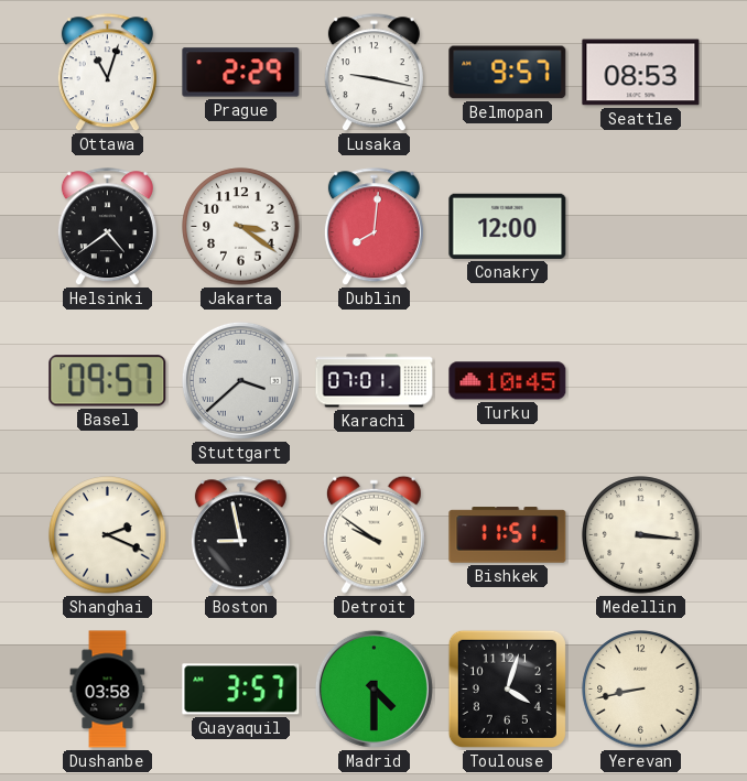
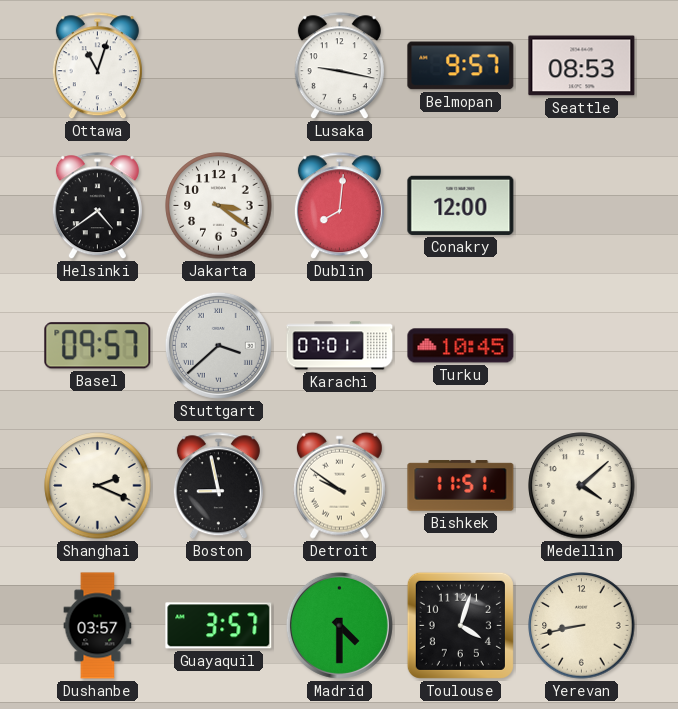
Prague: 2:29 -> none
Medellin: 3:16 -> 4:08
Dushanbe: 03:58 -> 03:57
